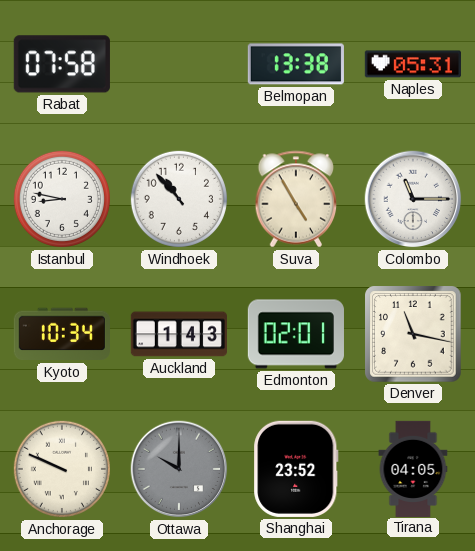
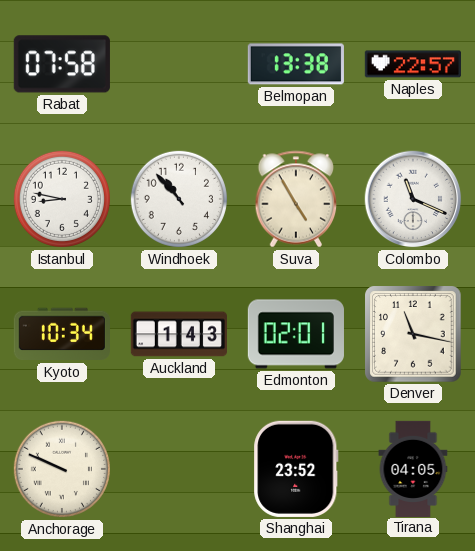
Naples: 05:31 -> 22:57
Colombo: 11:15 -> 11:19
Ottawa: 10:00 -> none
